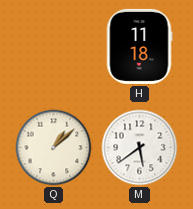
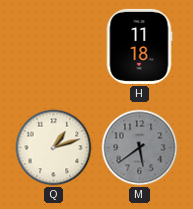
Q: 1:08 -> 1:12
M dial: white -> grey
